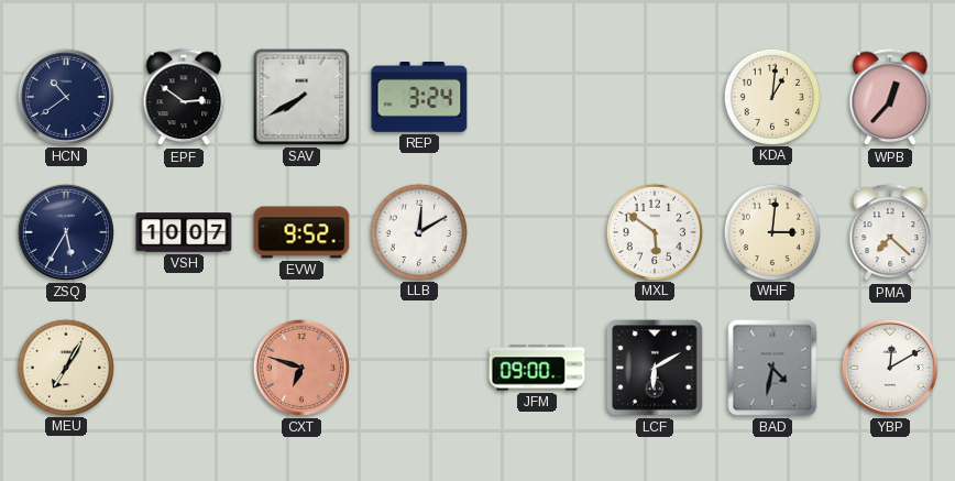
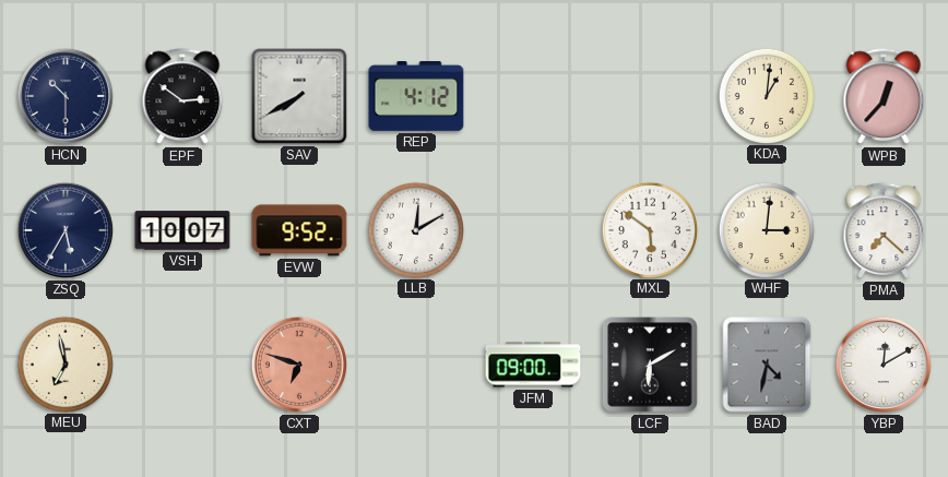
HCN: 10:39 -> 10:30
REP: 3:24 -> 4:12
MEU: 7:05 -> 6:58
